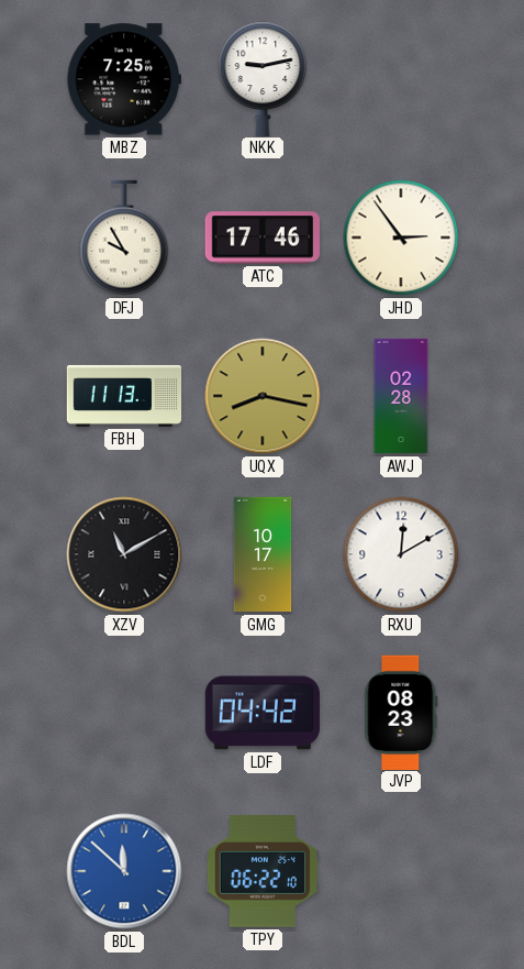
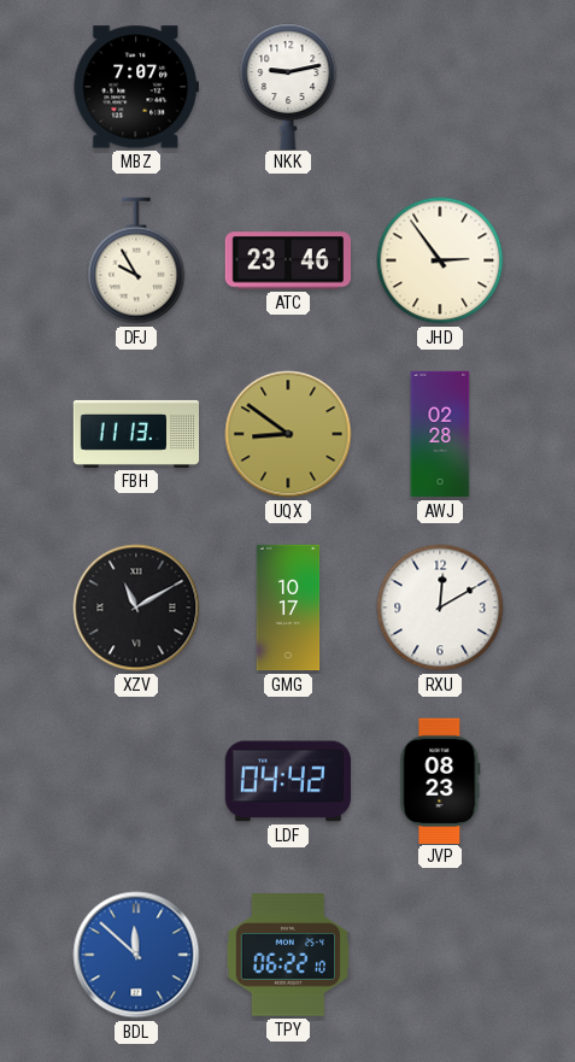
MBZ: 7:25 -> 7:07
ATC: 17:46 -> 23:46
UQX: 8:17 -> 8:51
